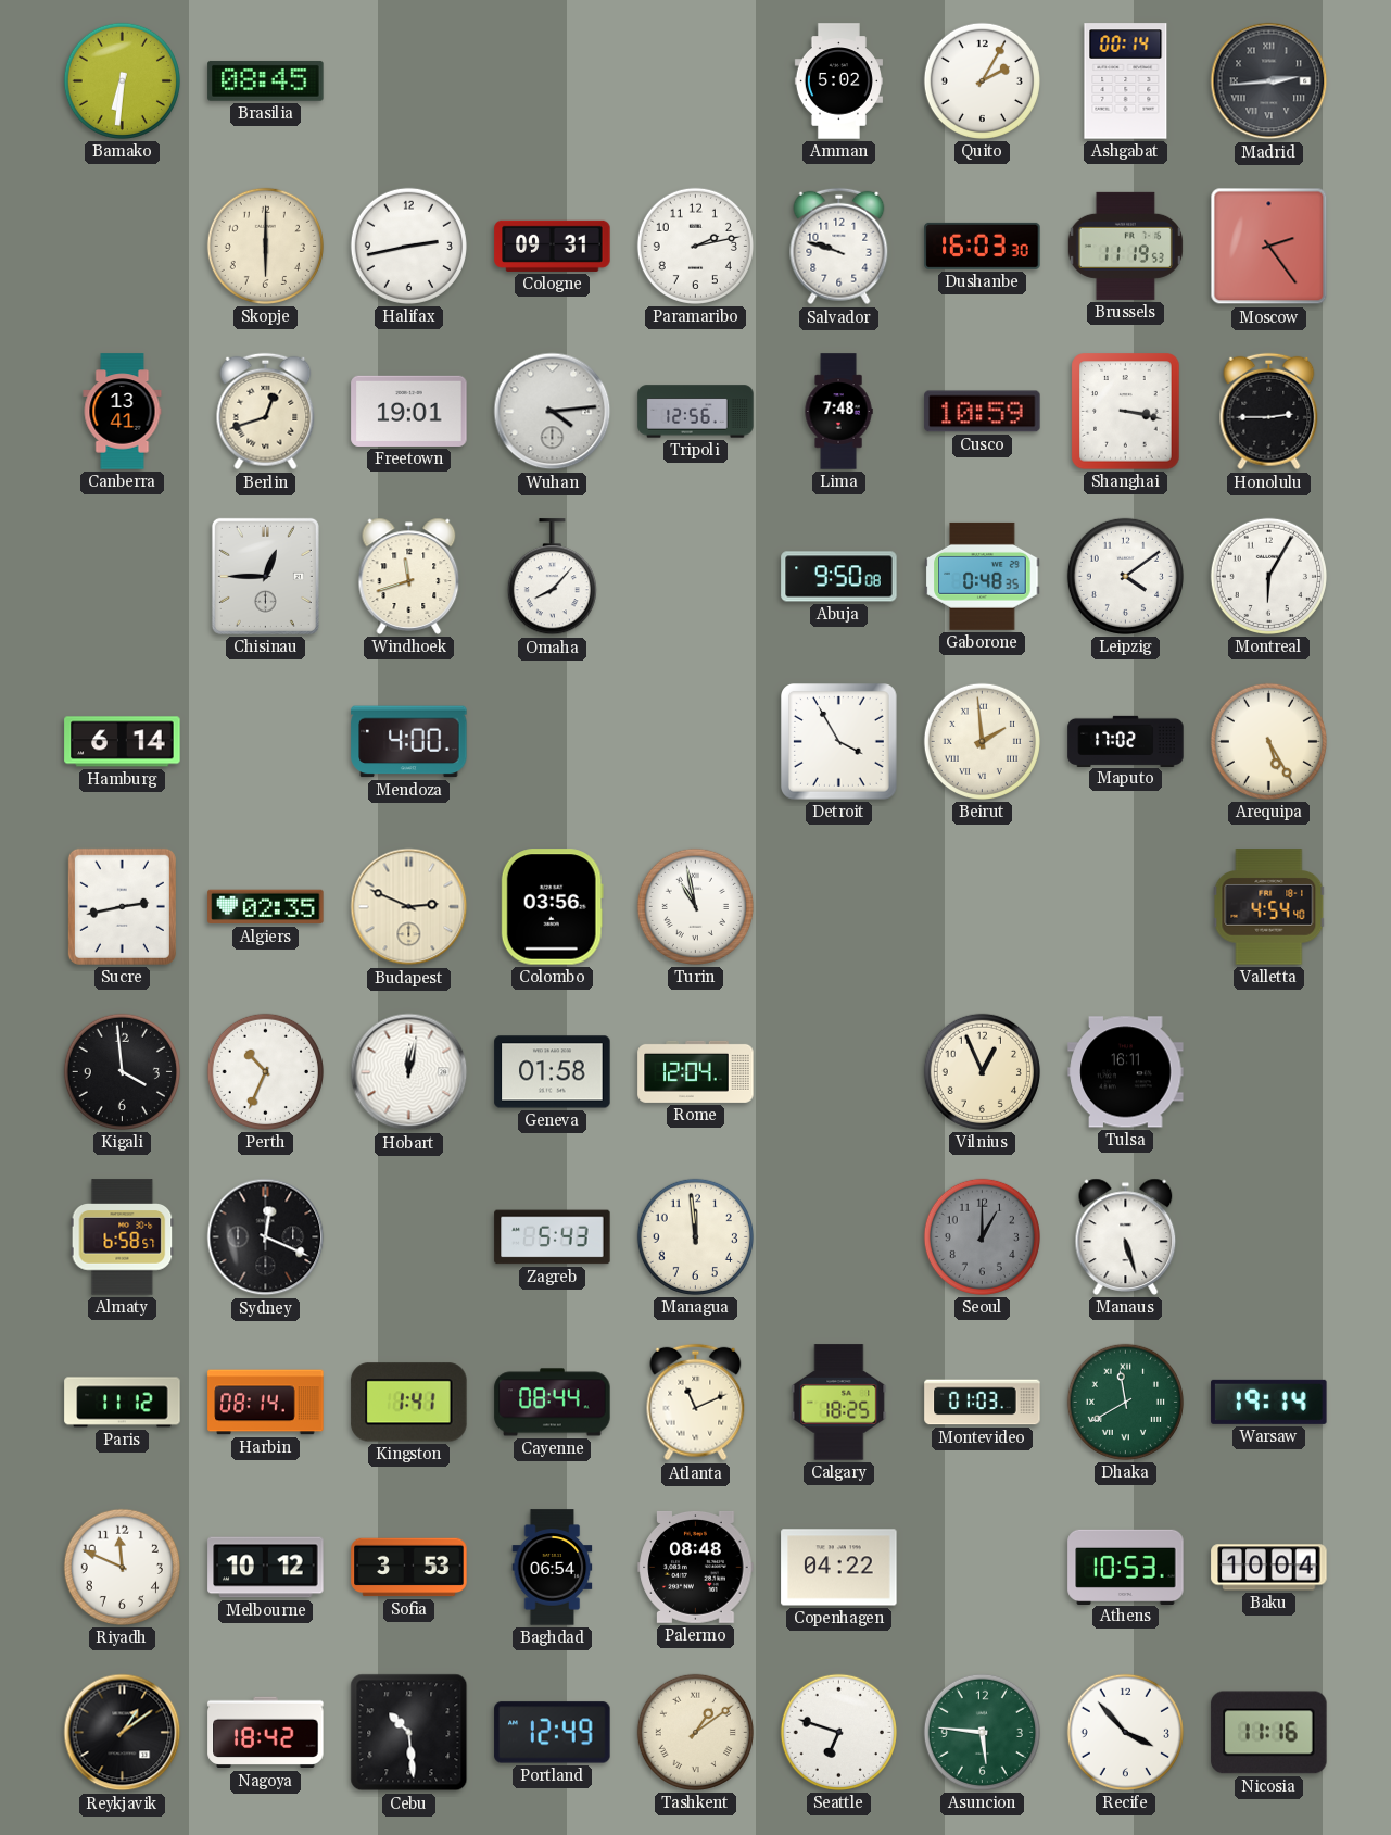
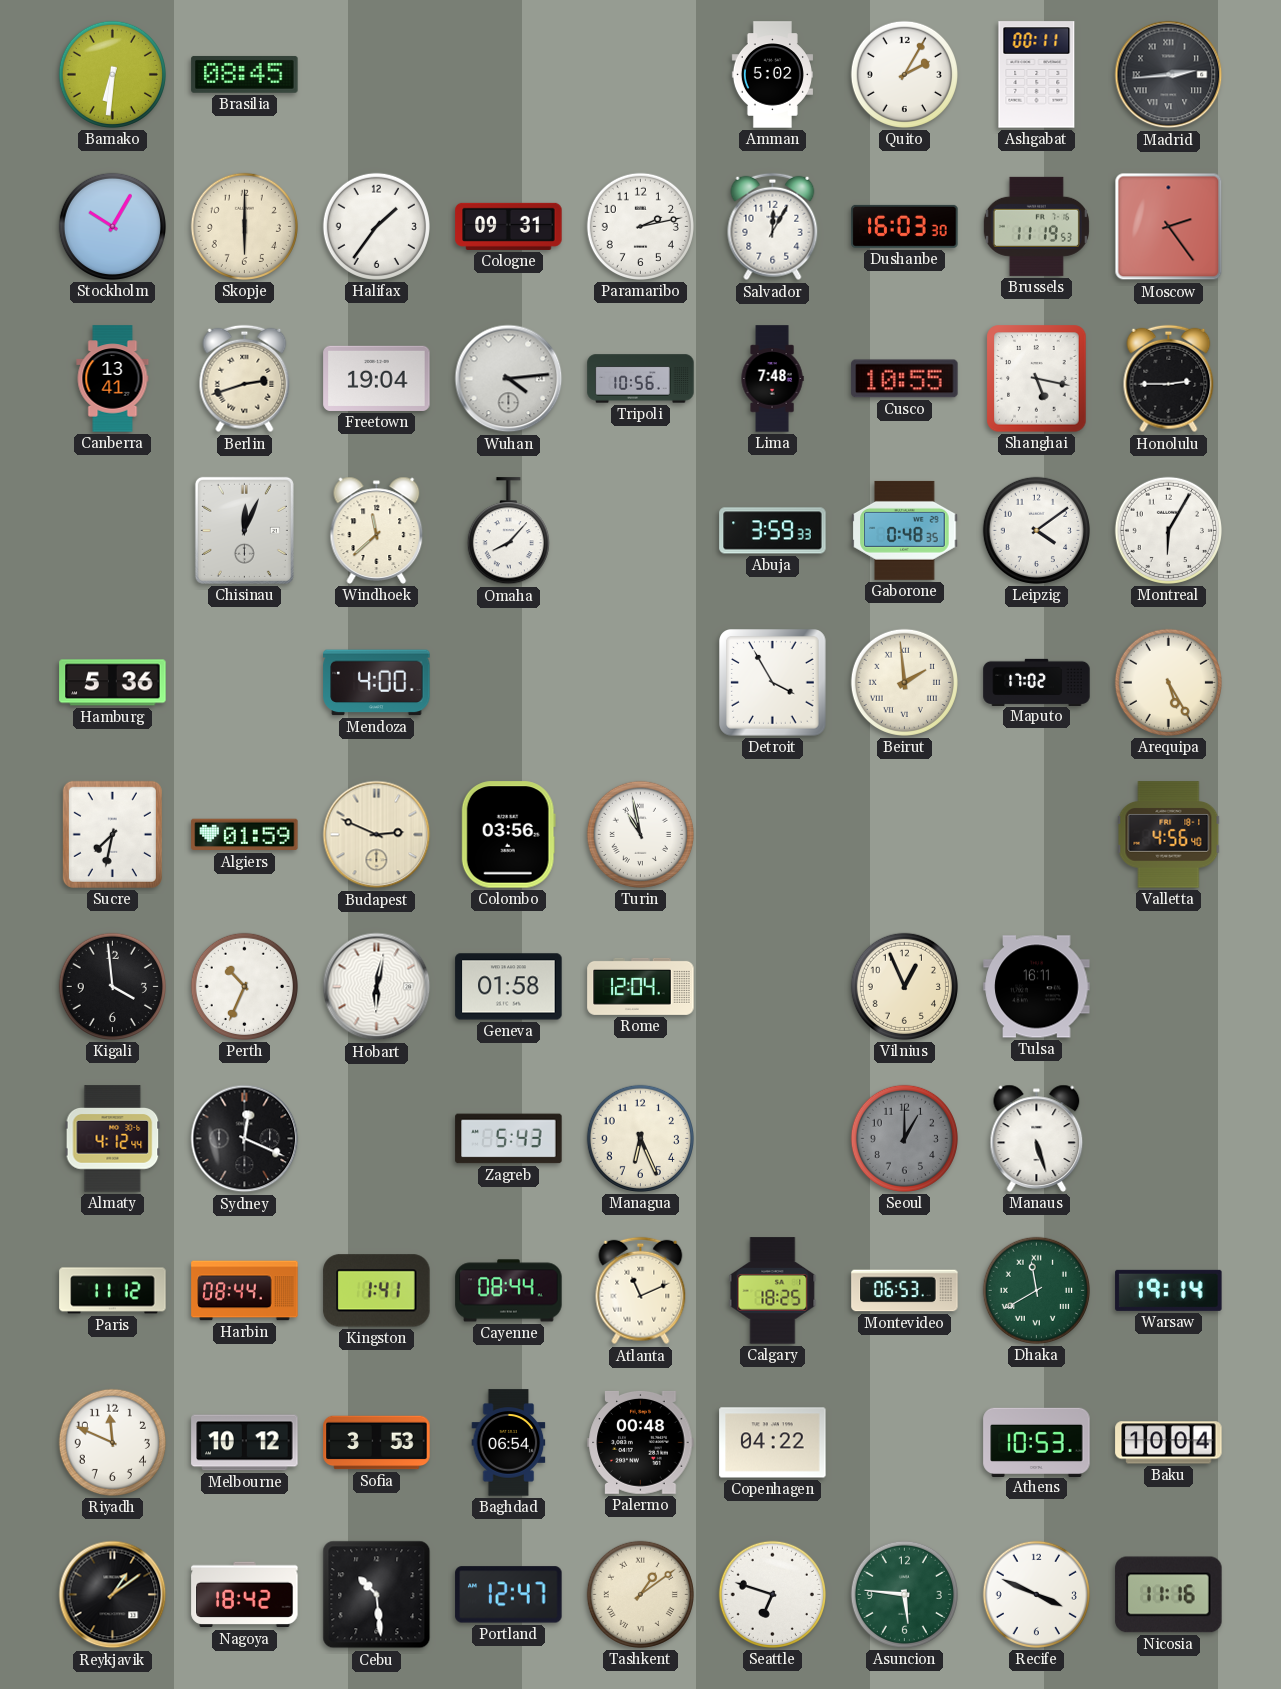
Ashgabat: 00:14 -> 00:11
Stockholm: none -> 10:05
Halifax: 2:43 -> 1:36
Salvador: 9:48 -> 12:05
Berlin: 12:42 -> 2:42
Freetown: 19:01 -> 19:04
Tripoli: 12:56 -> 10:56
Cusco: 10:59 -> 10:55
Shanghai: 3:17 -> 5:17
Chisinau: 12:45 -> 12:04
Windhoek: 11:42 -> 11:38
Abuja: 9:50 -> 3:59
Hamburg: 6:14 -> 5:36
Sucre: 2:43 -> 7:32
Algiers: 02:35 -> 01:59
Valletta: 4:54 -> 4:56
Hobart: 12:02 -> 6:02
Almaty: 6:58 -> 4:12
Managua: 11:59 -> 6:26
Harbin: 08:14 -> 08:44
Montevideo: 01:03 -> 06:53
Palermo: 08:48 -> 00:48
Portland: 12:49 -> 12:47
Recife: 3:53 -> 3:49
